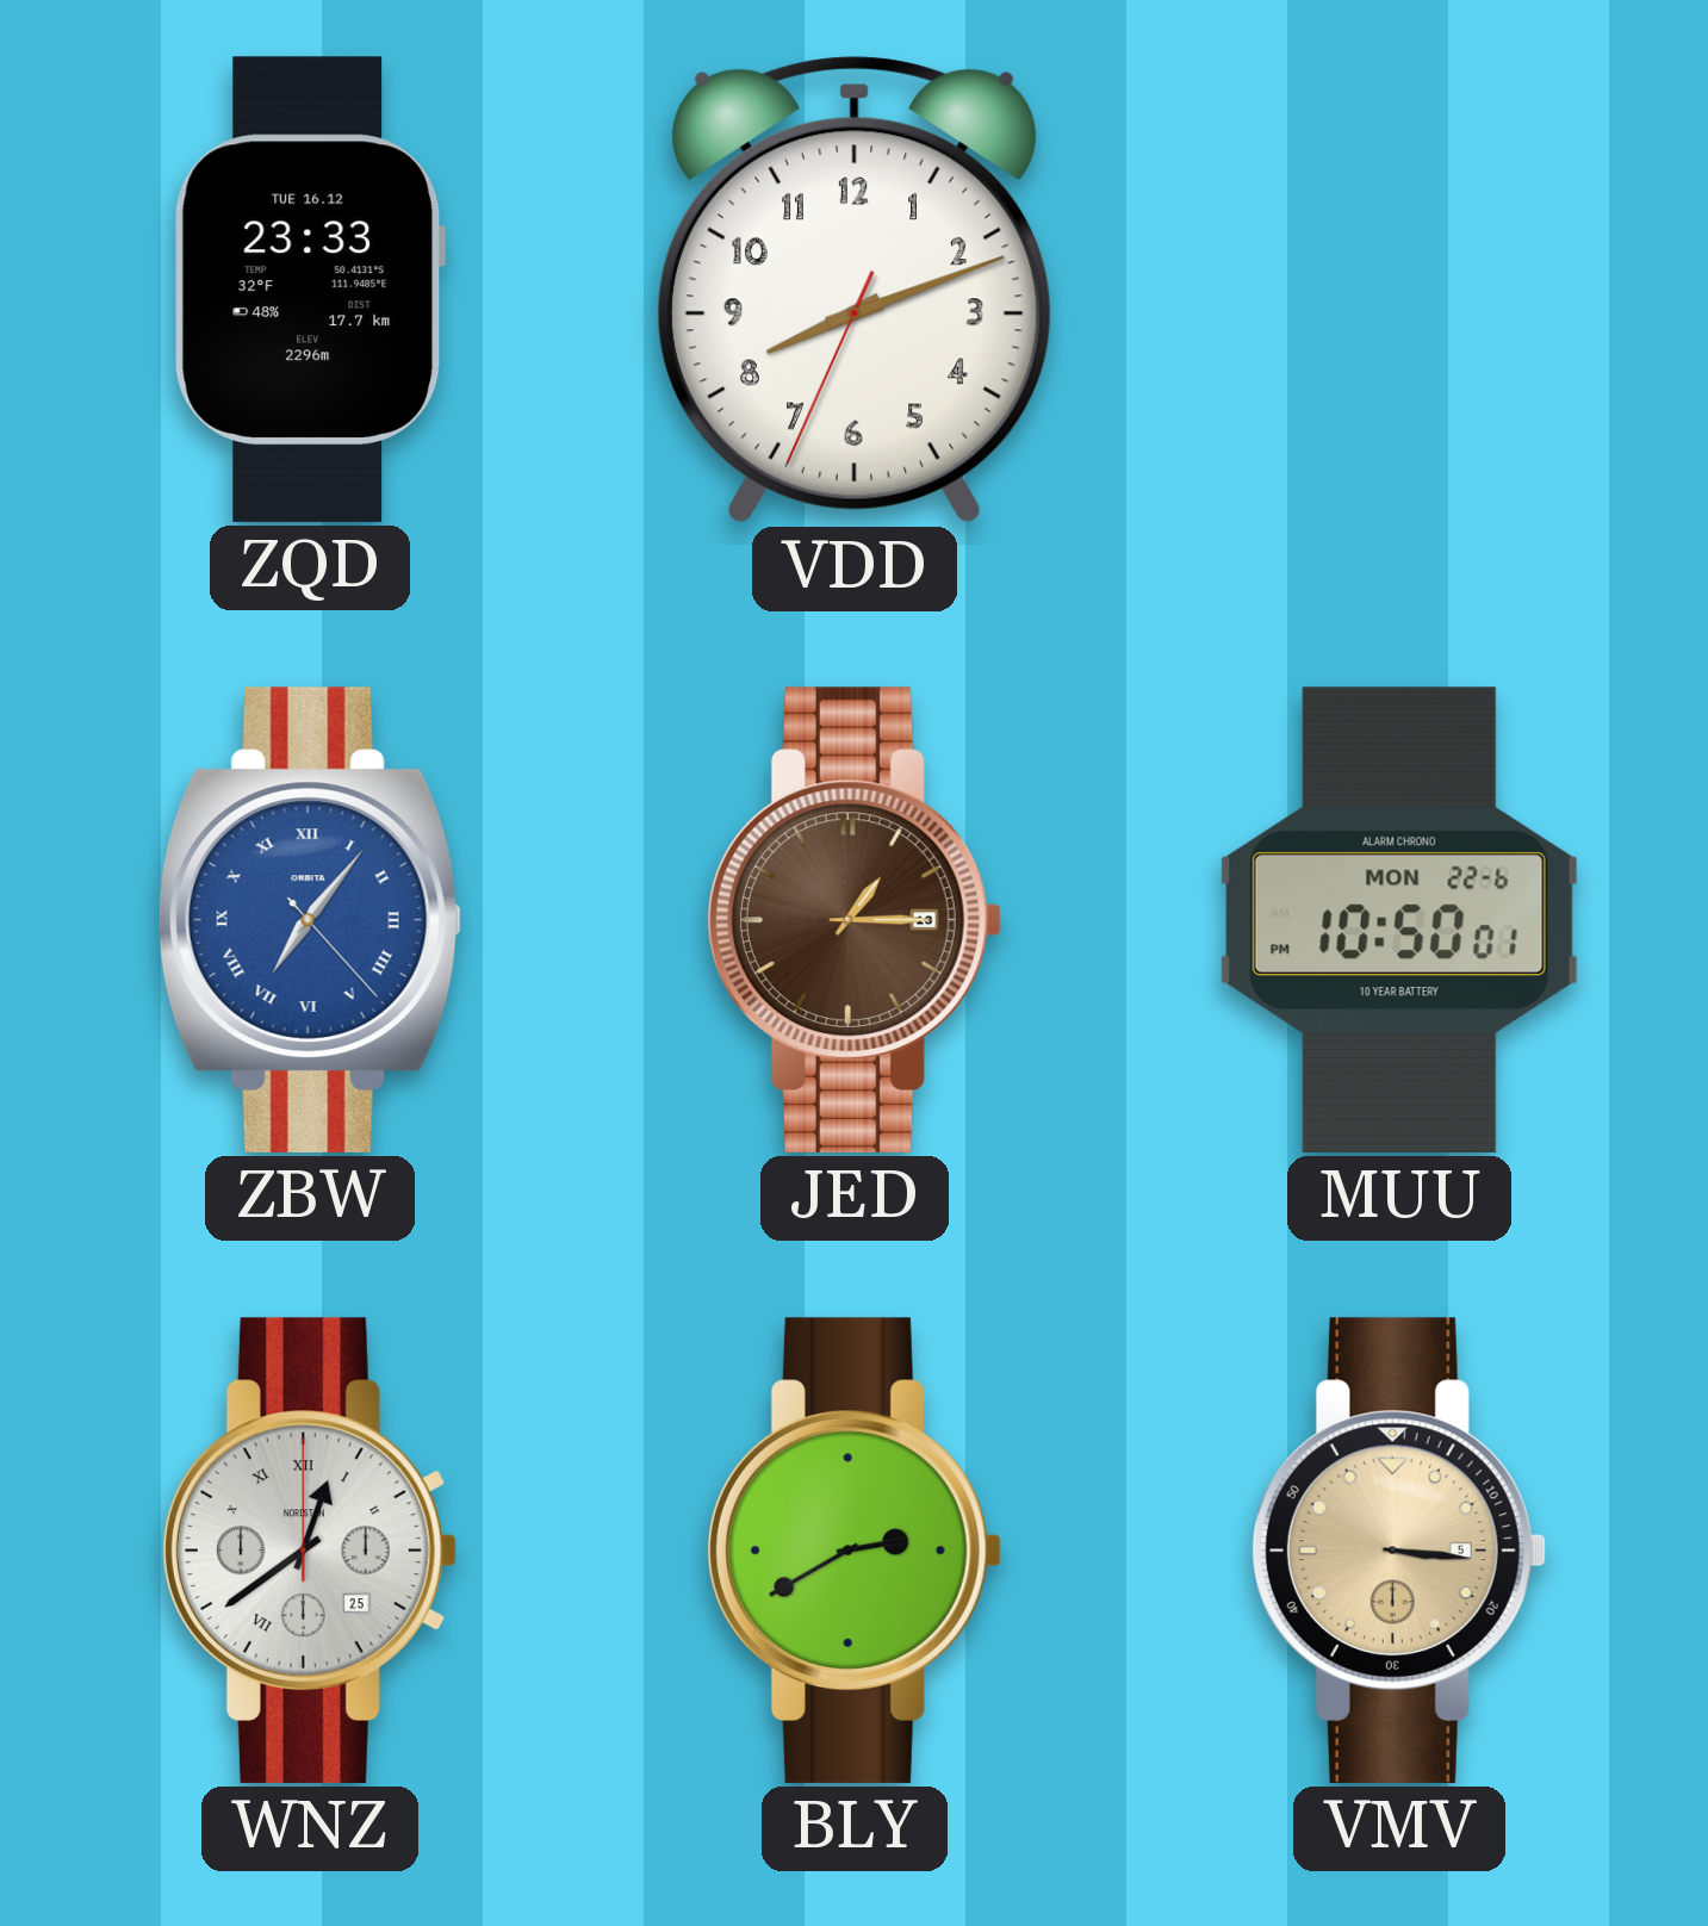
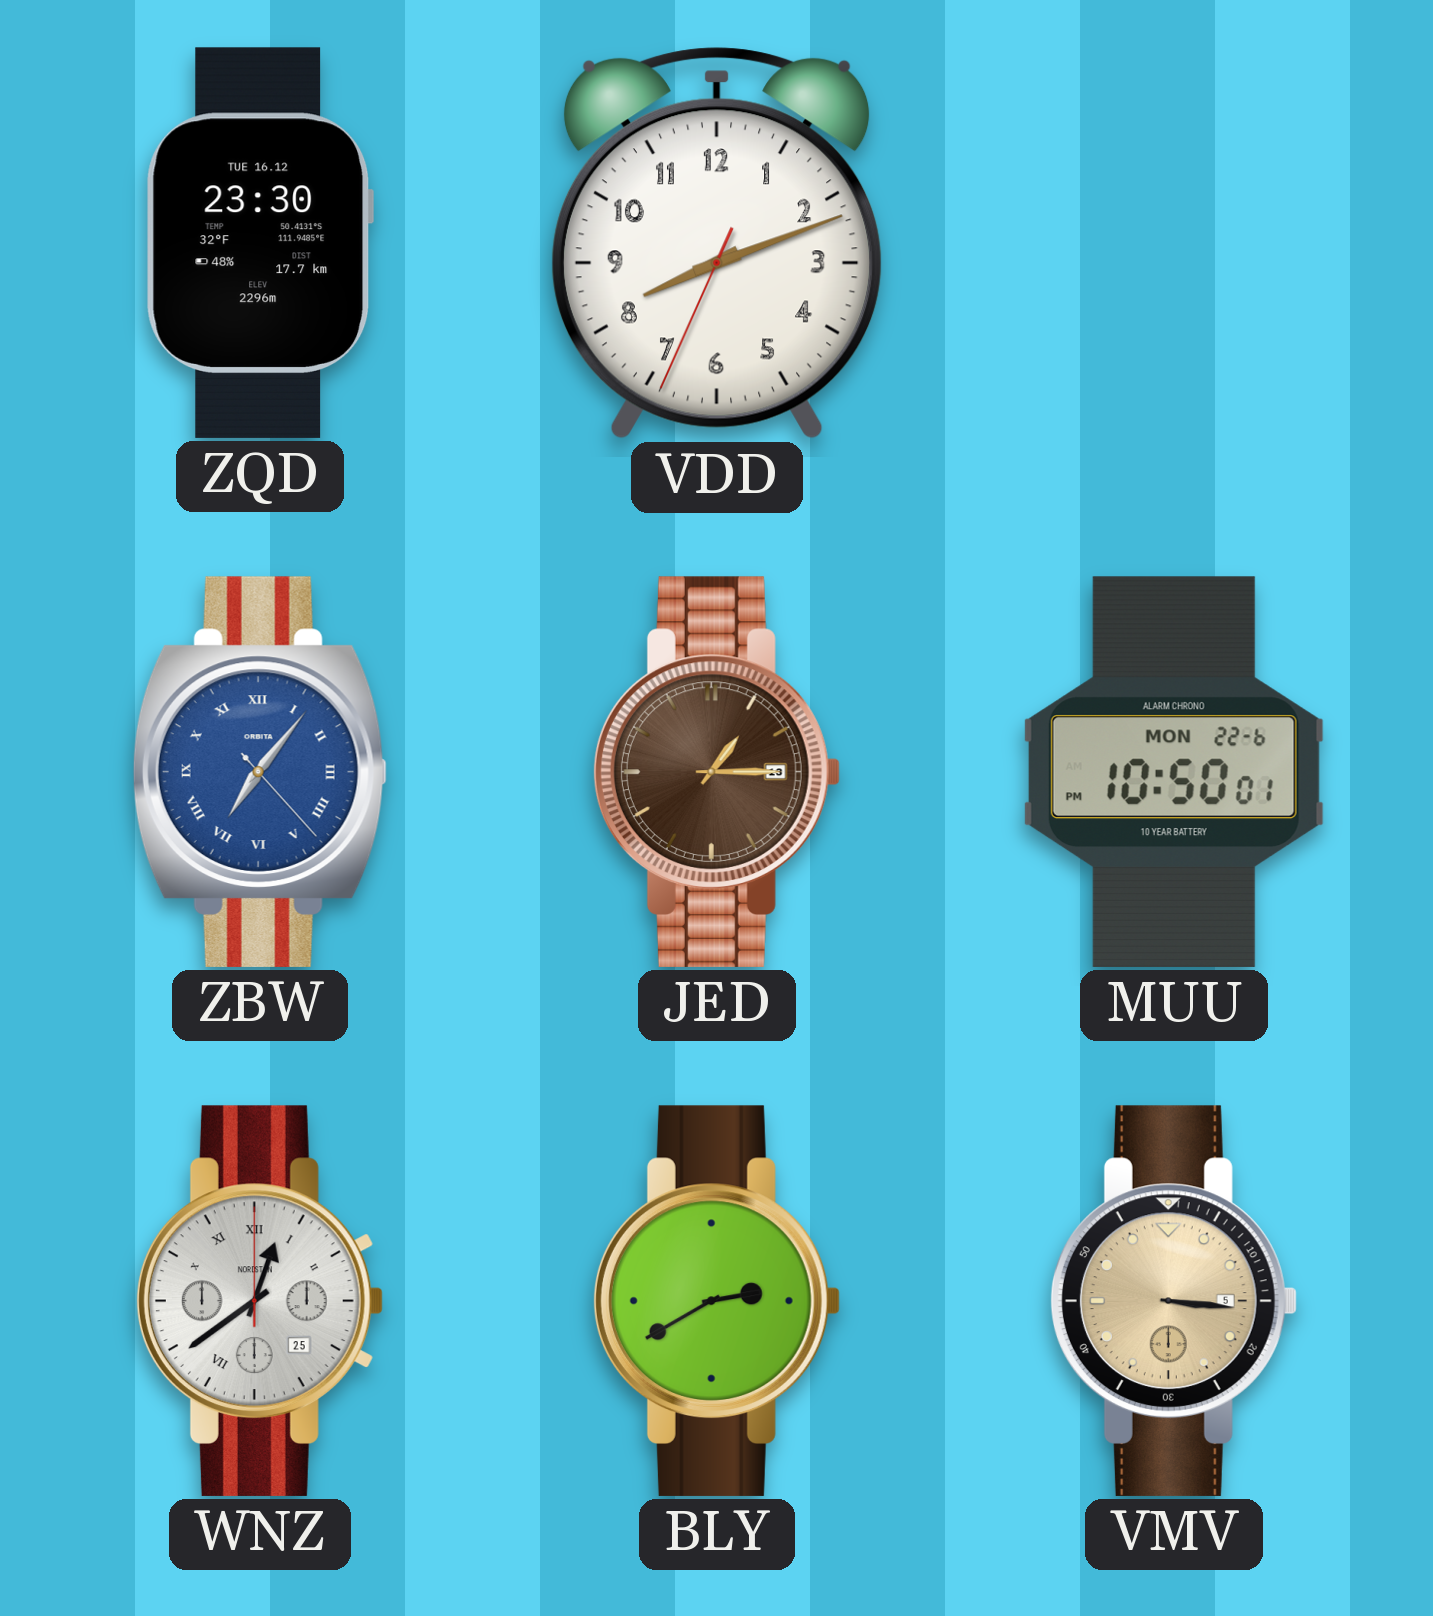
ZQD: 23:33 -> 23:30
